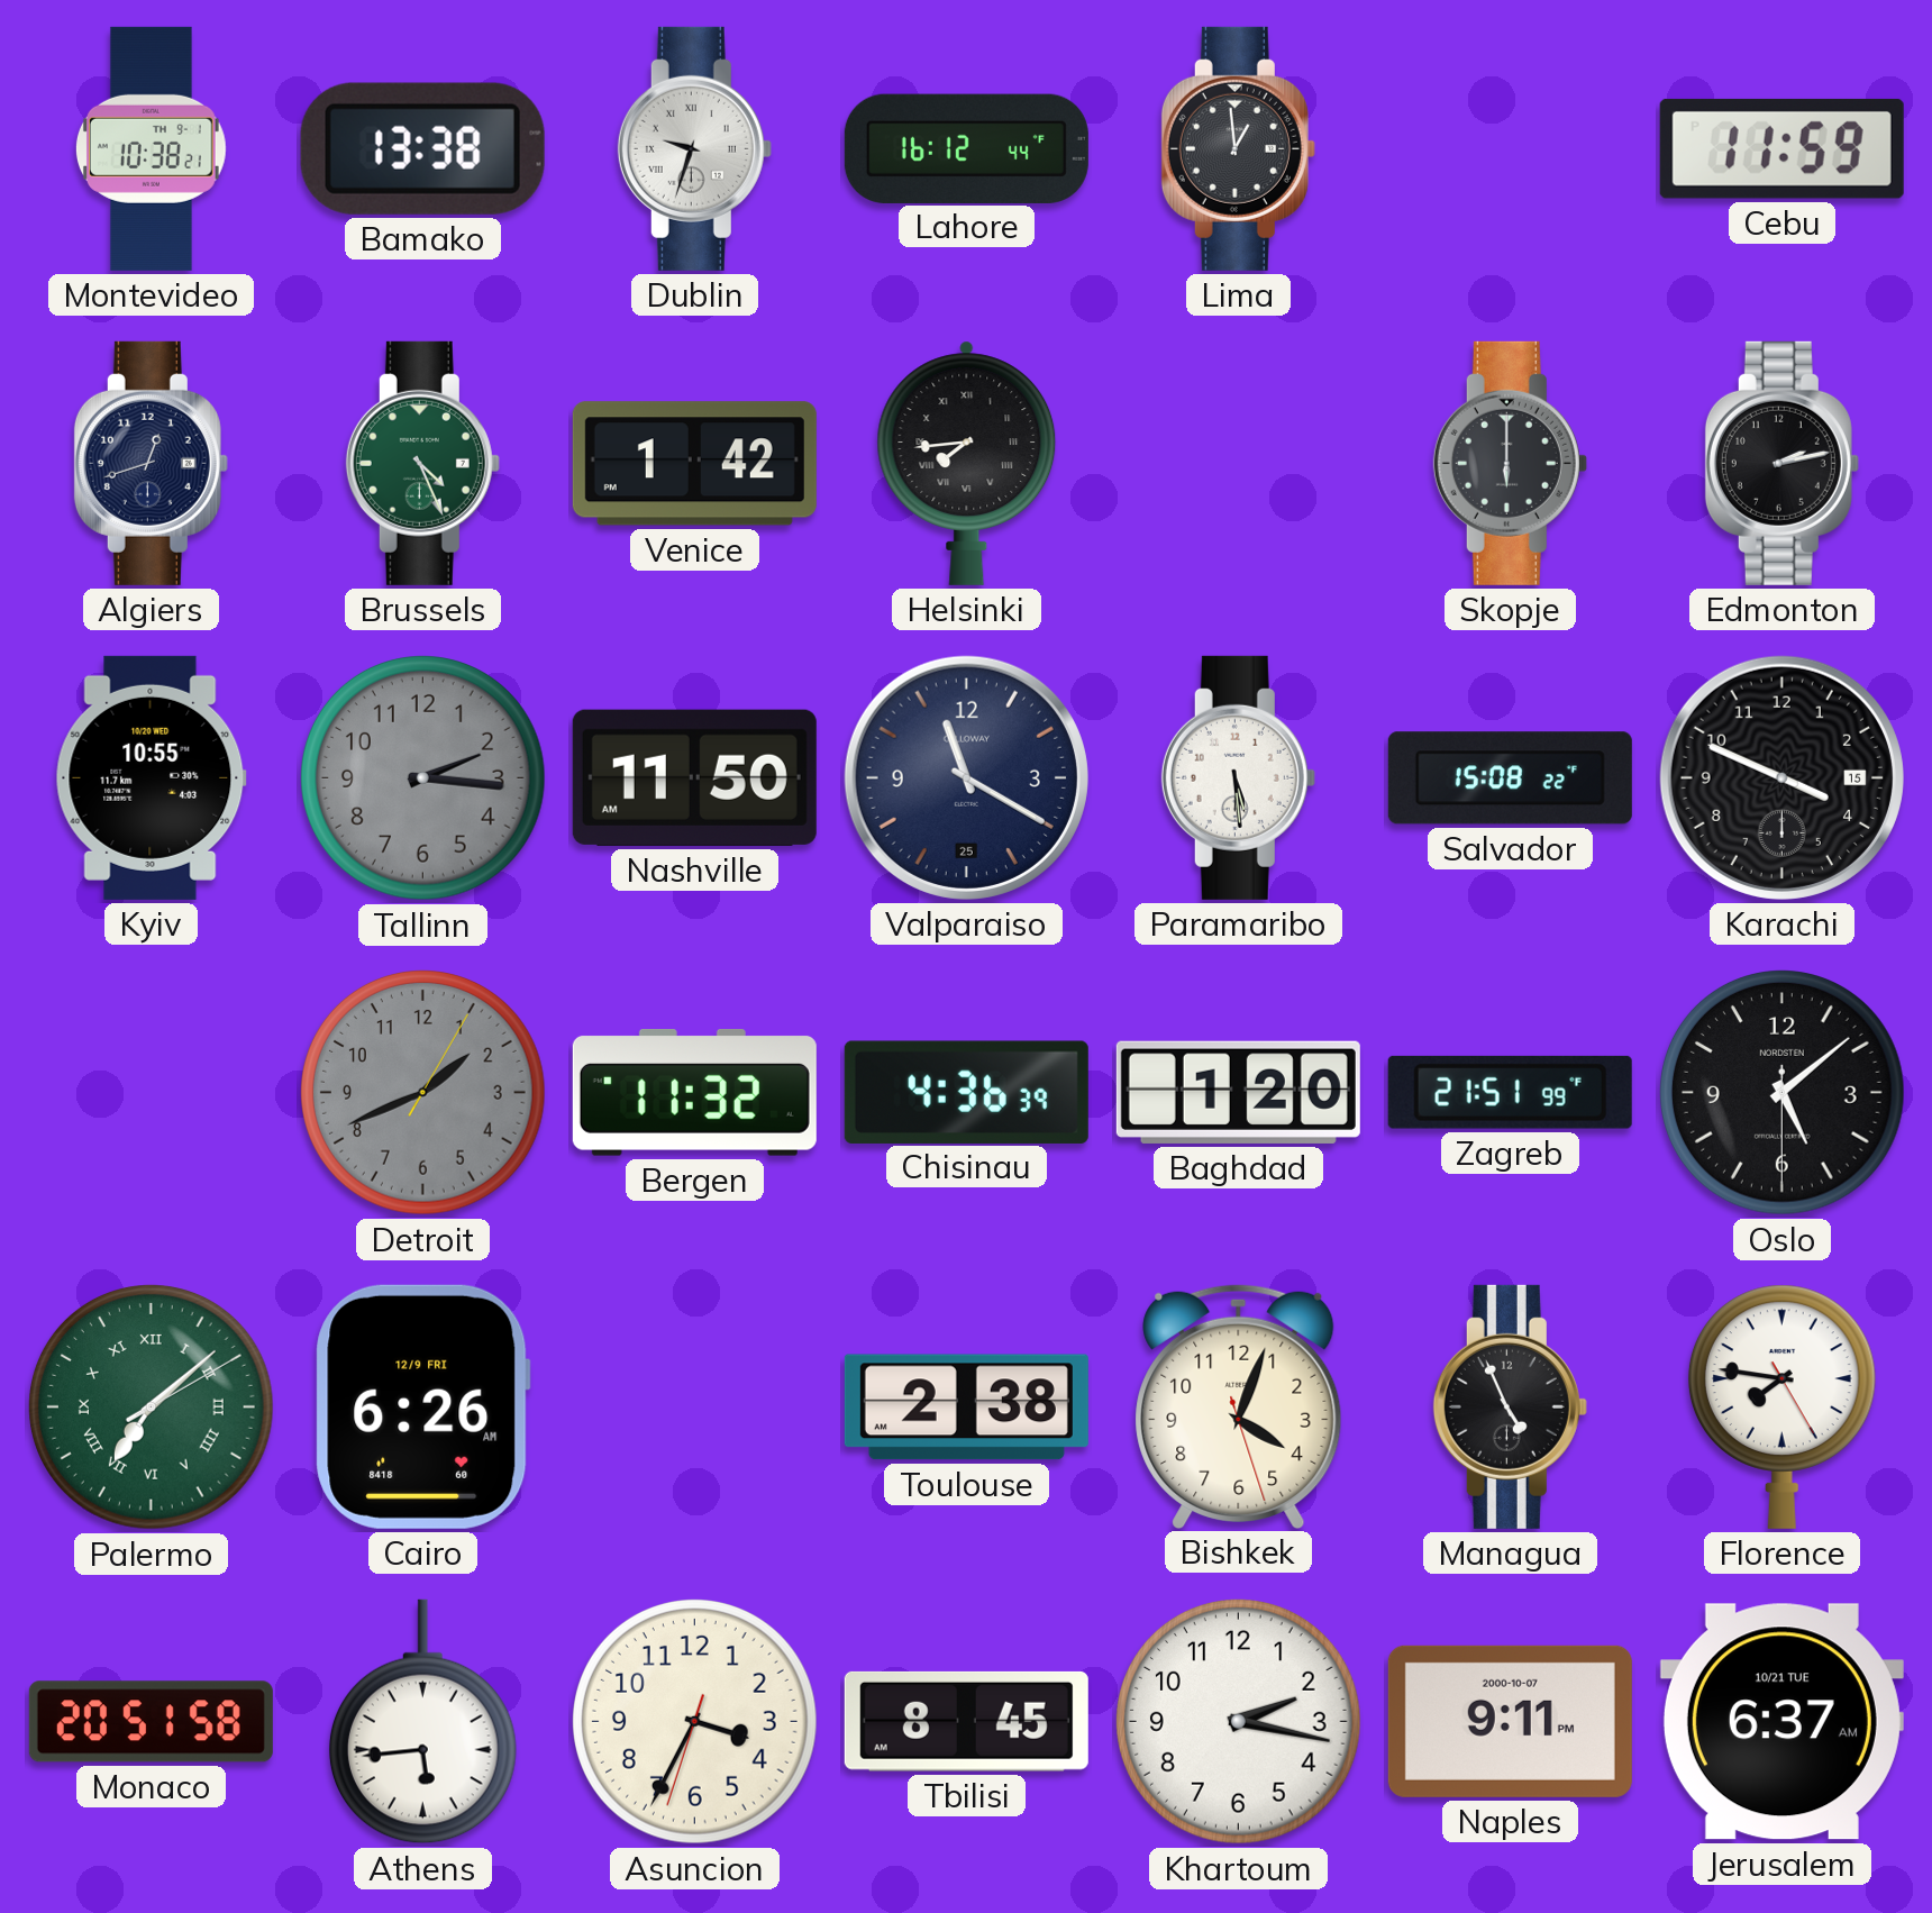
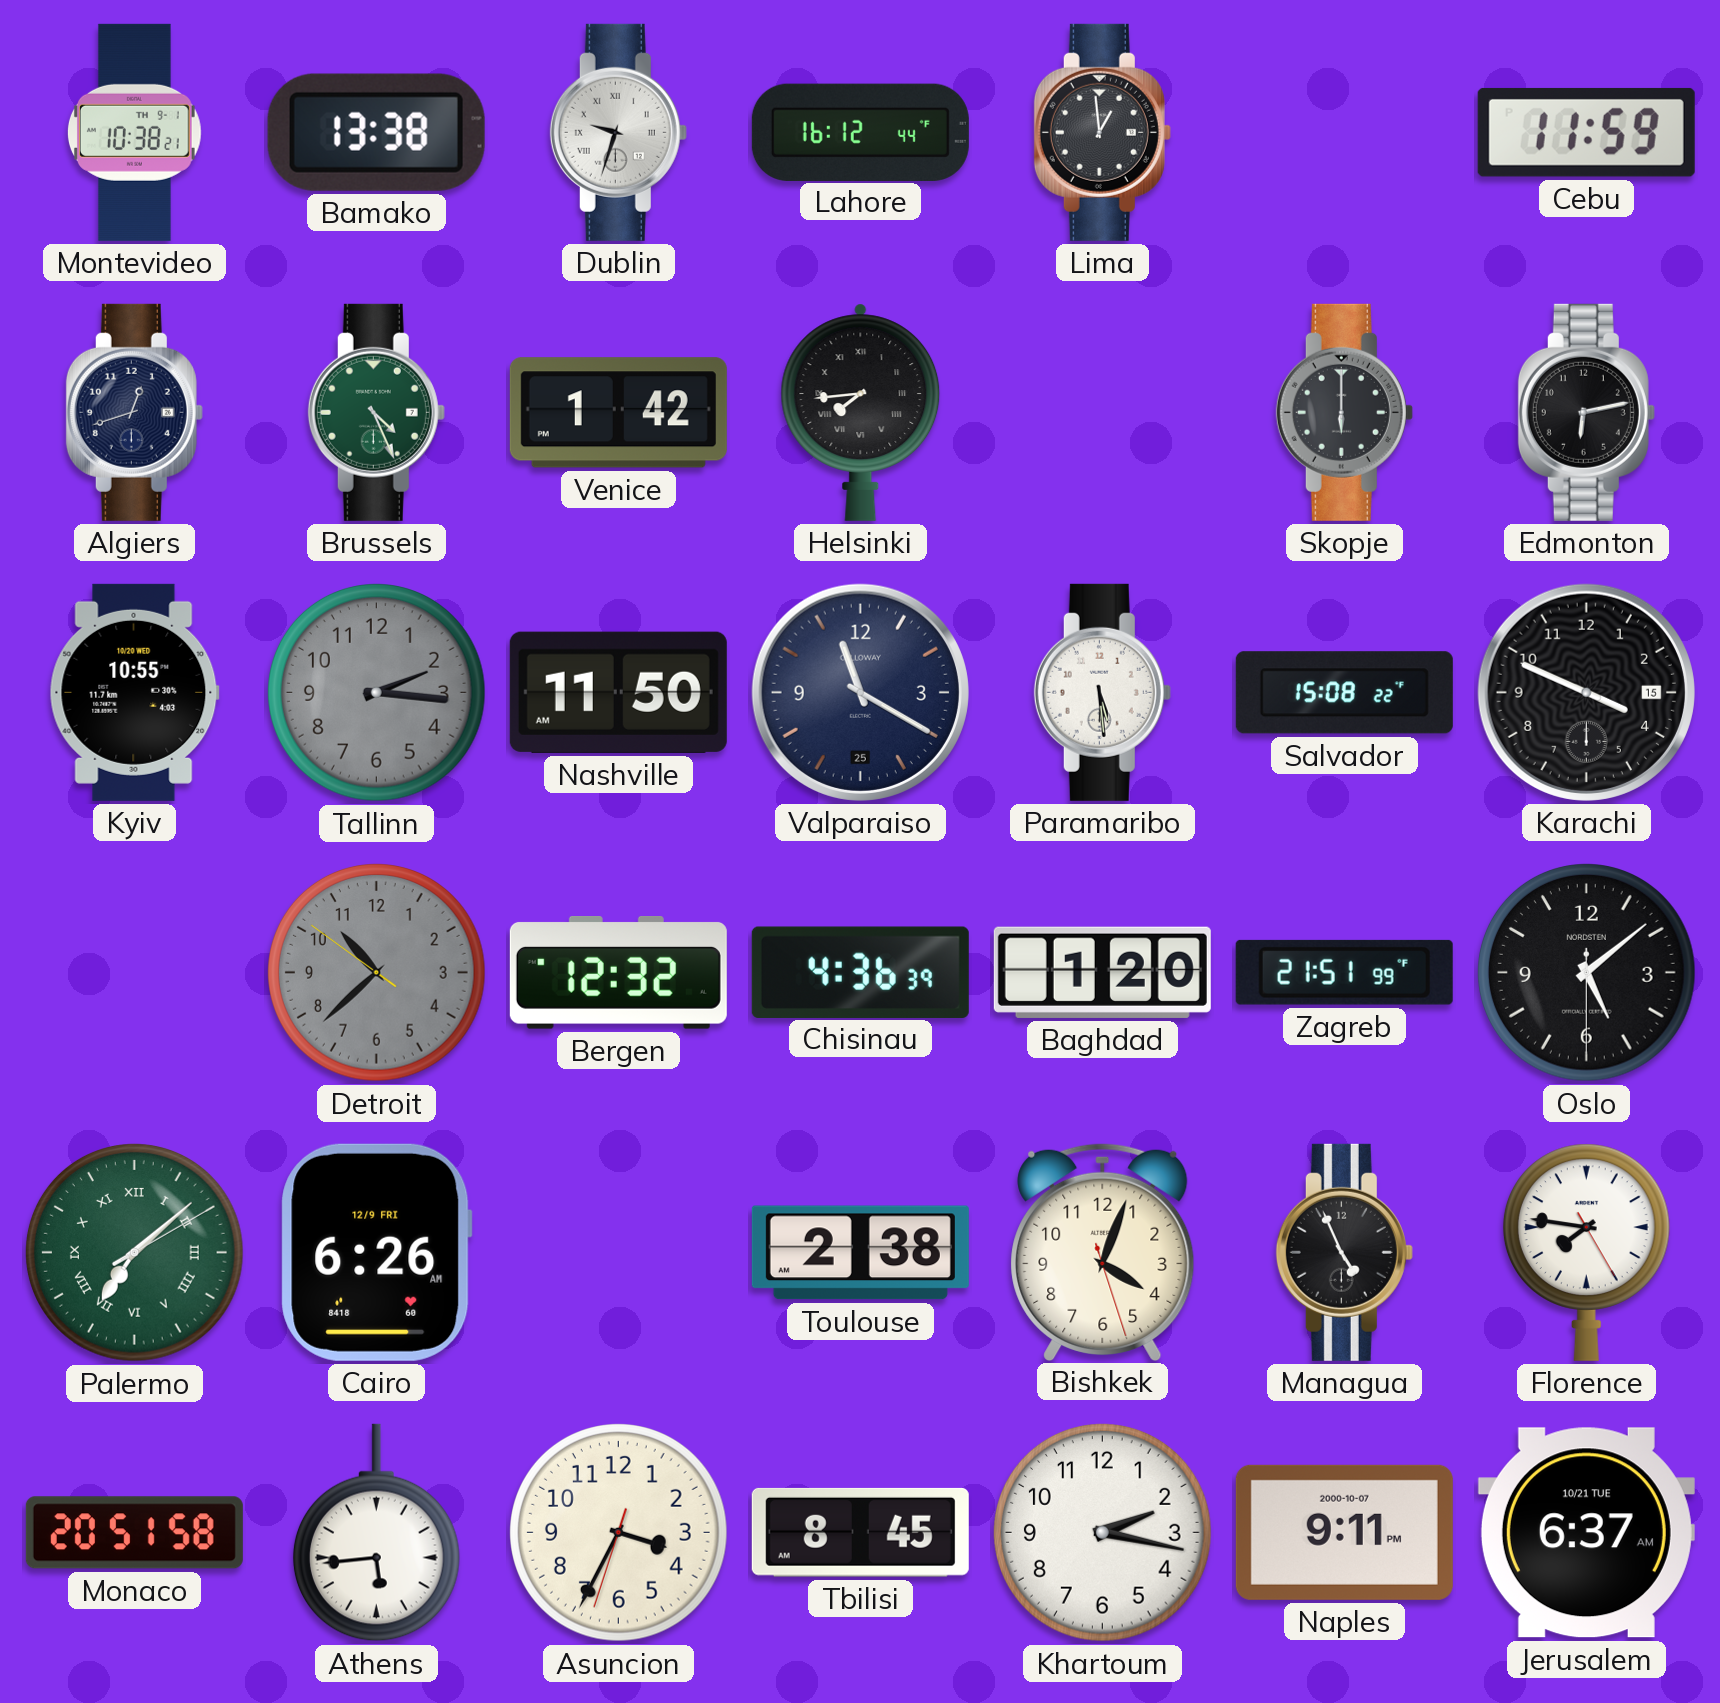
Edmonton: 2:13 -> 6:13
Detroit: 1:41 -> 10:37
Bergen: 11:32 -> 12:32
